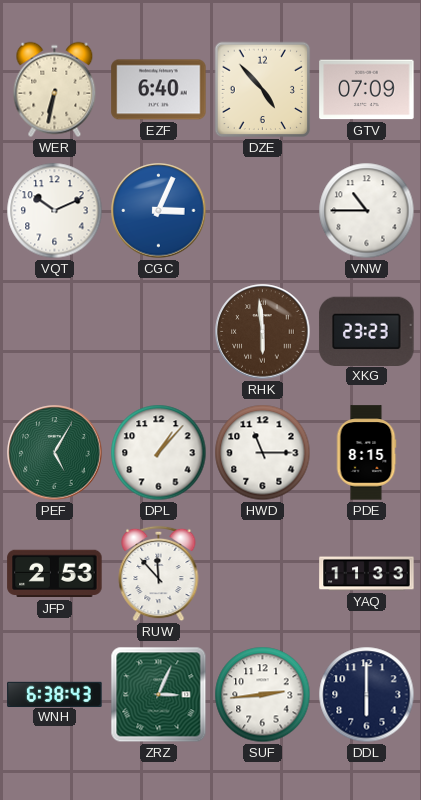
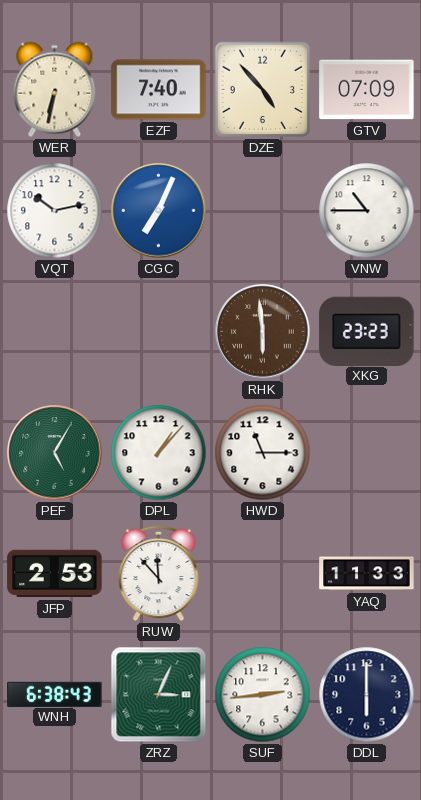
EZF: 6:40 -> 7:40
VQT: 10:11 -> 10:13
CGC: 3:04 -> 7:04
PDE: 8:15 -> none
